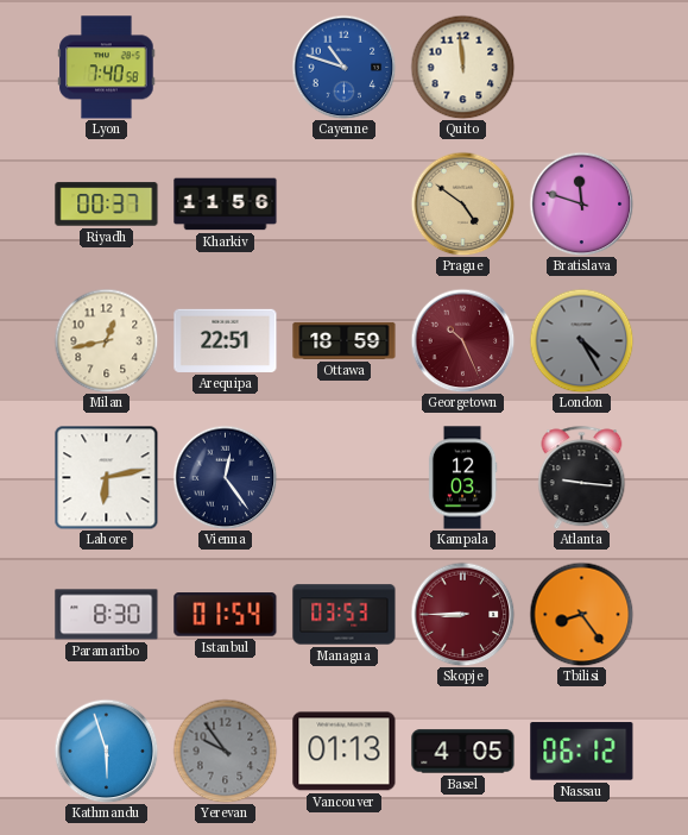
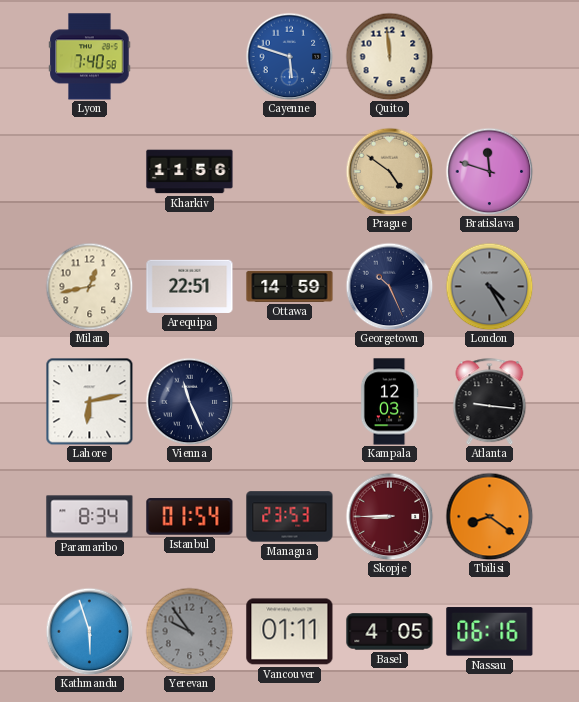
Cayenne: 10:48 -> 5:48
Riyadh: 00:37 -> none
Ottawa: 18:59 -> 14:59
Georgetown dial: burgundy -> navy
Vienna: 12:24 -> 11:26
Paramaribo: 8:30 -> 8:34
Managua: 03:53 -> 23:53
Tbilisi: 8:24 -> 8:21
Vancouver: 01:13 -> 01:11
Nassau: 06:12 -> 06:16
